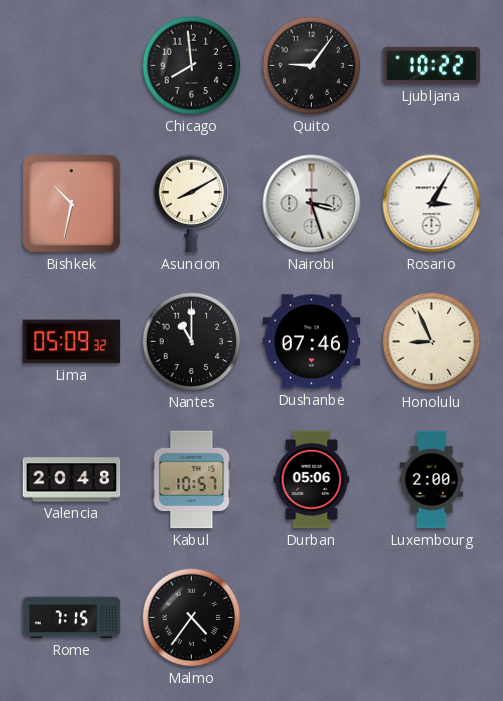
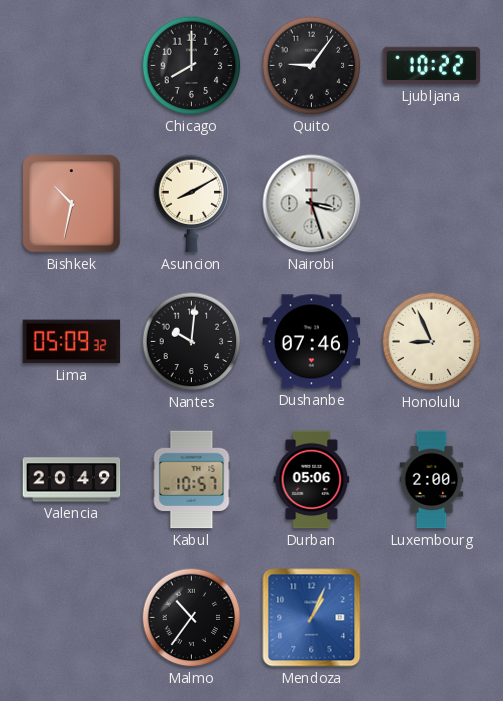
Chicago: 7:59 -> 8:00
Rosario: 3:05 -> none
Nantes: 11:00 -> 10:01
Valencia: 20:48 -> 20:49
Rome: 7:15 -> none
Malmo: 4:36 -> 10:36
Mendoza: none -> 1:04
